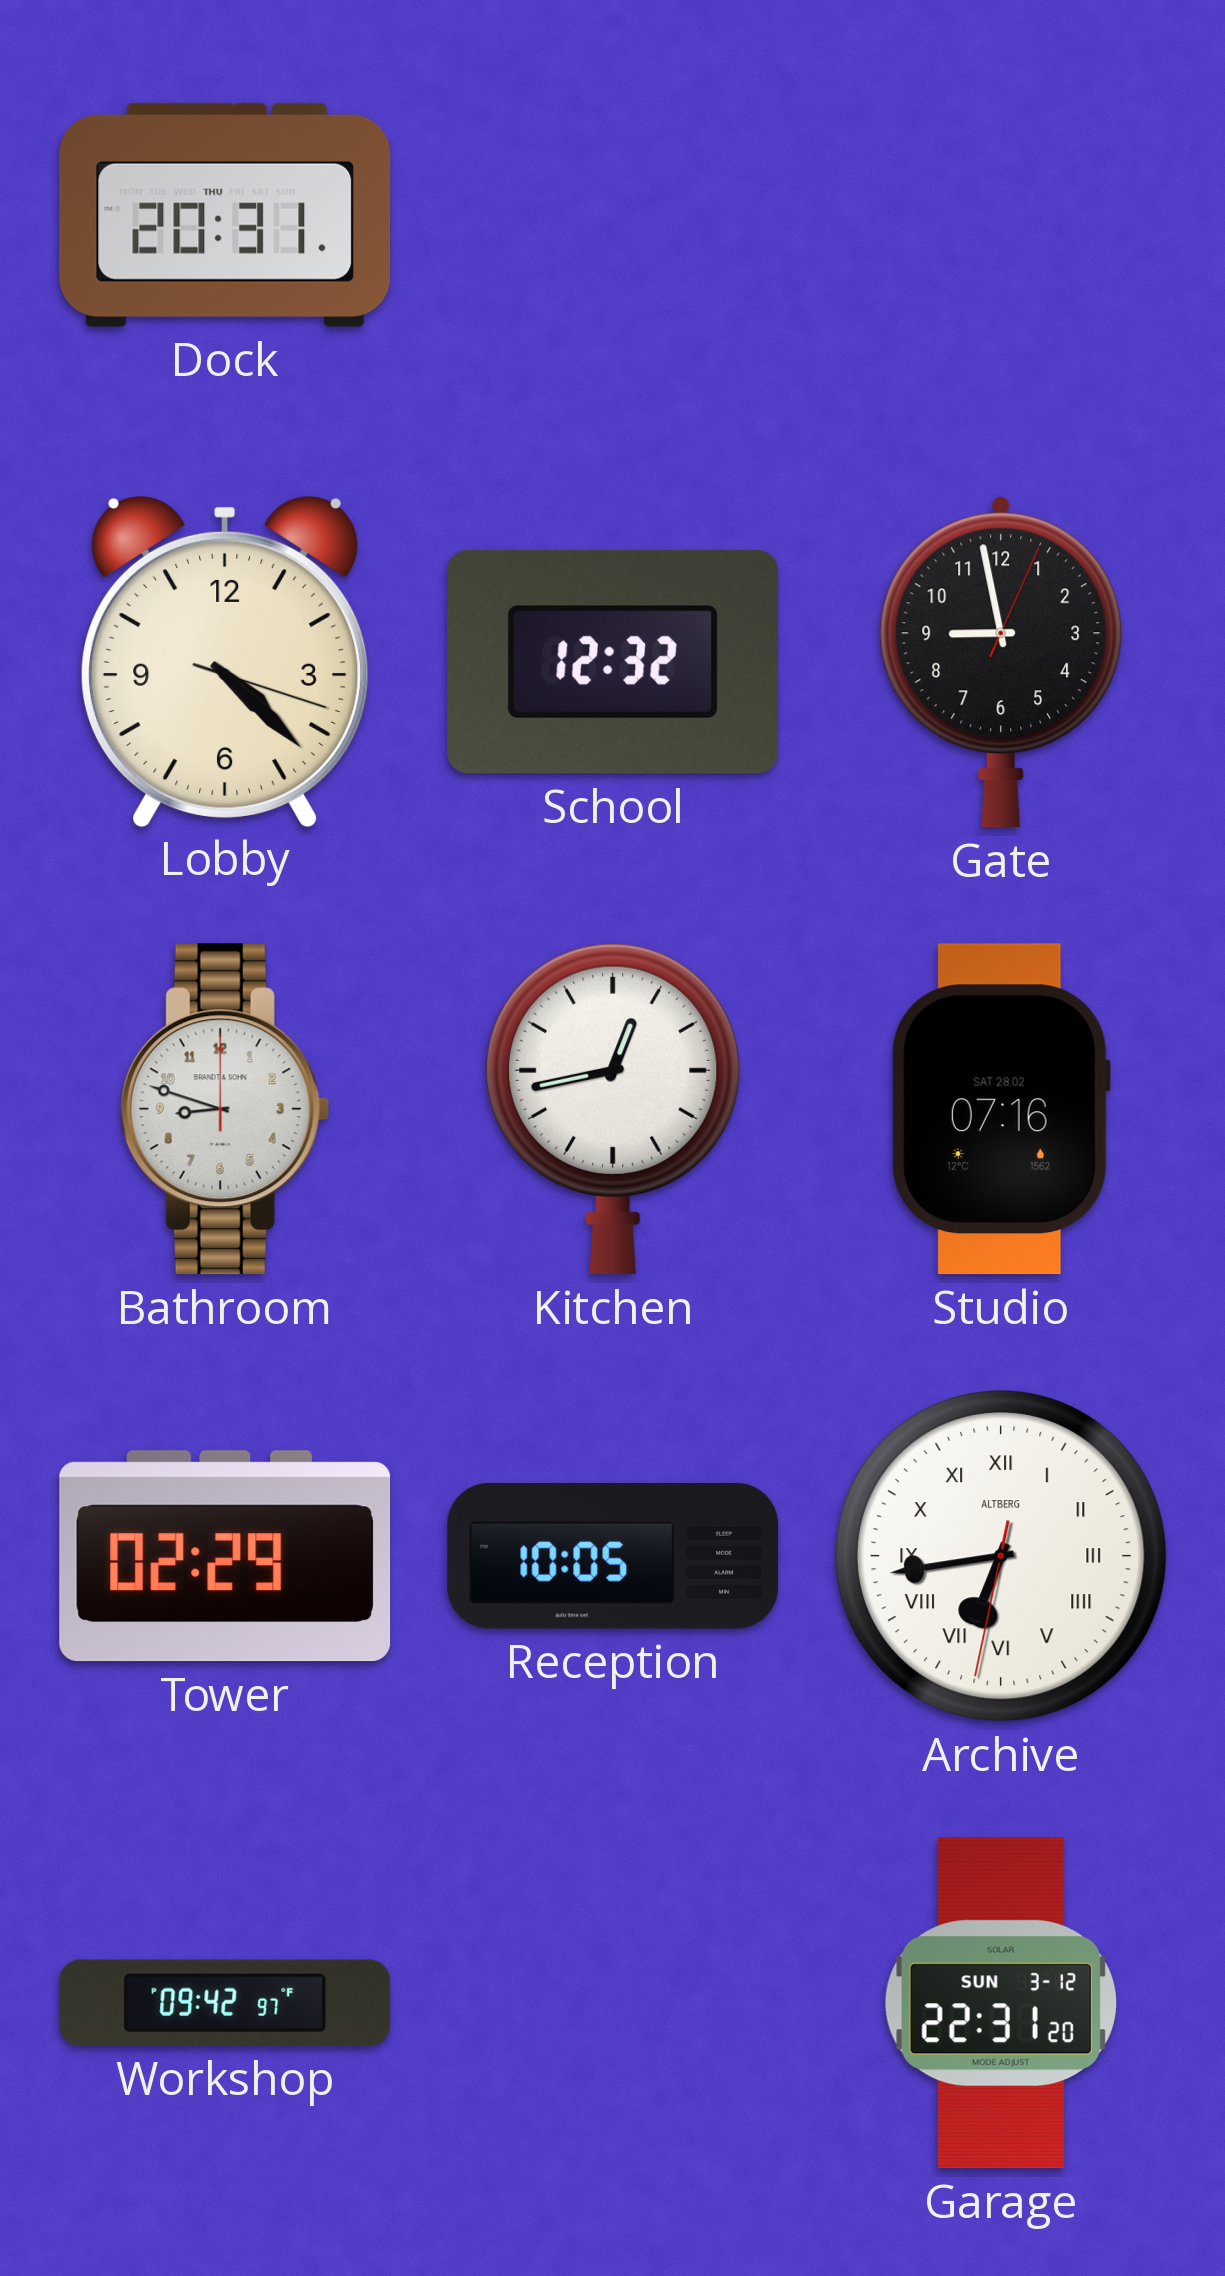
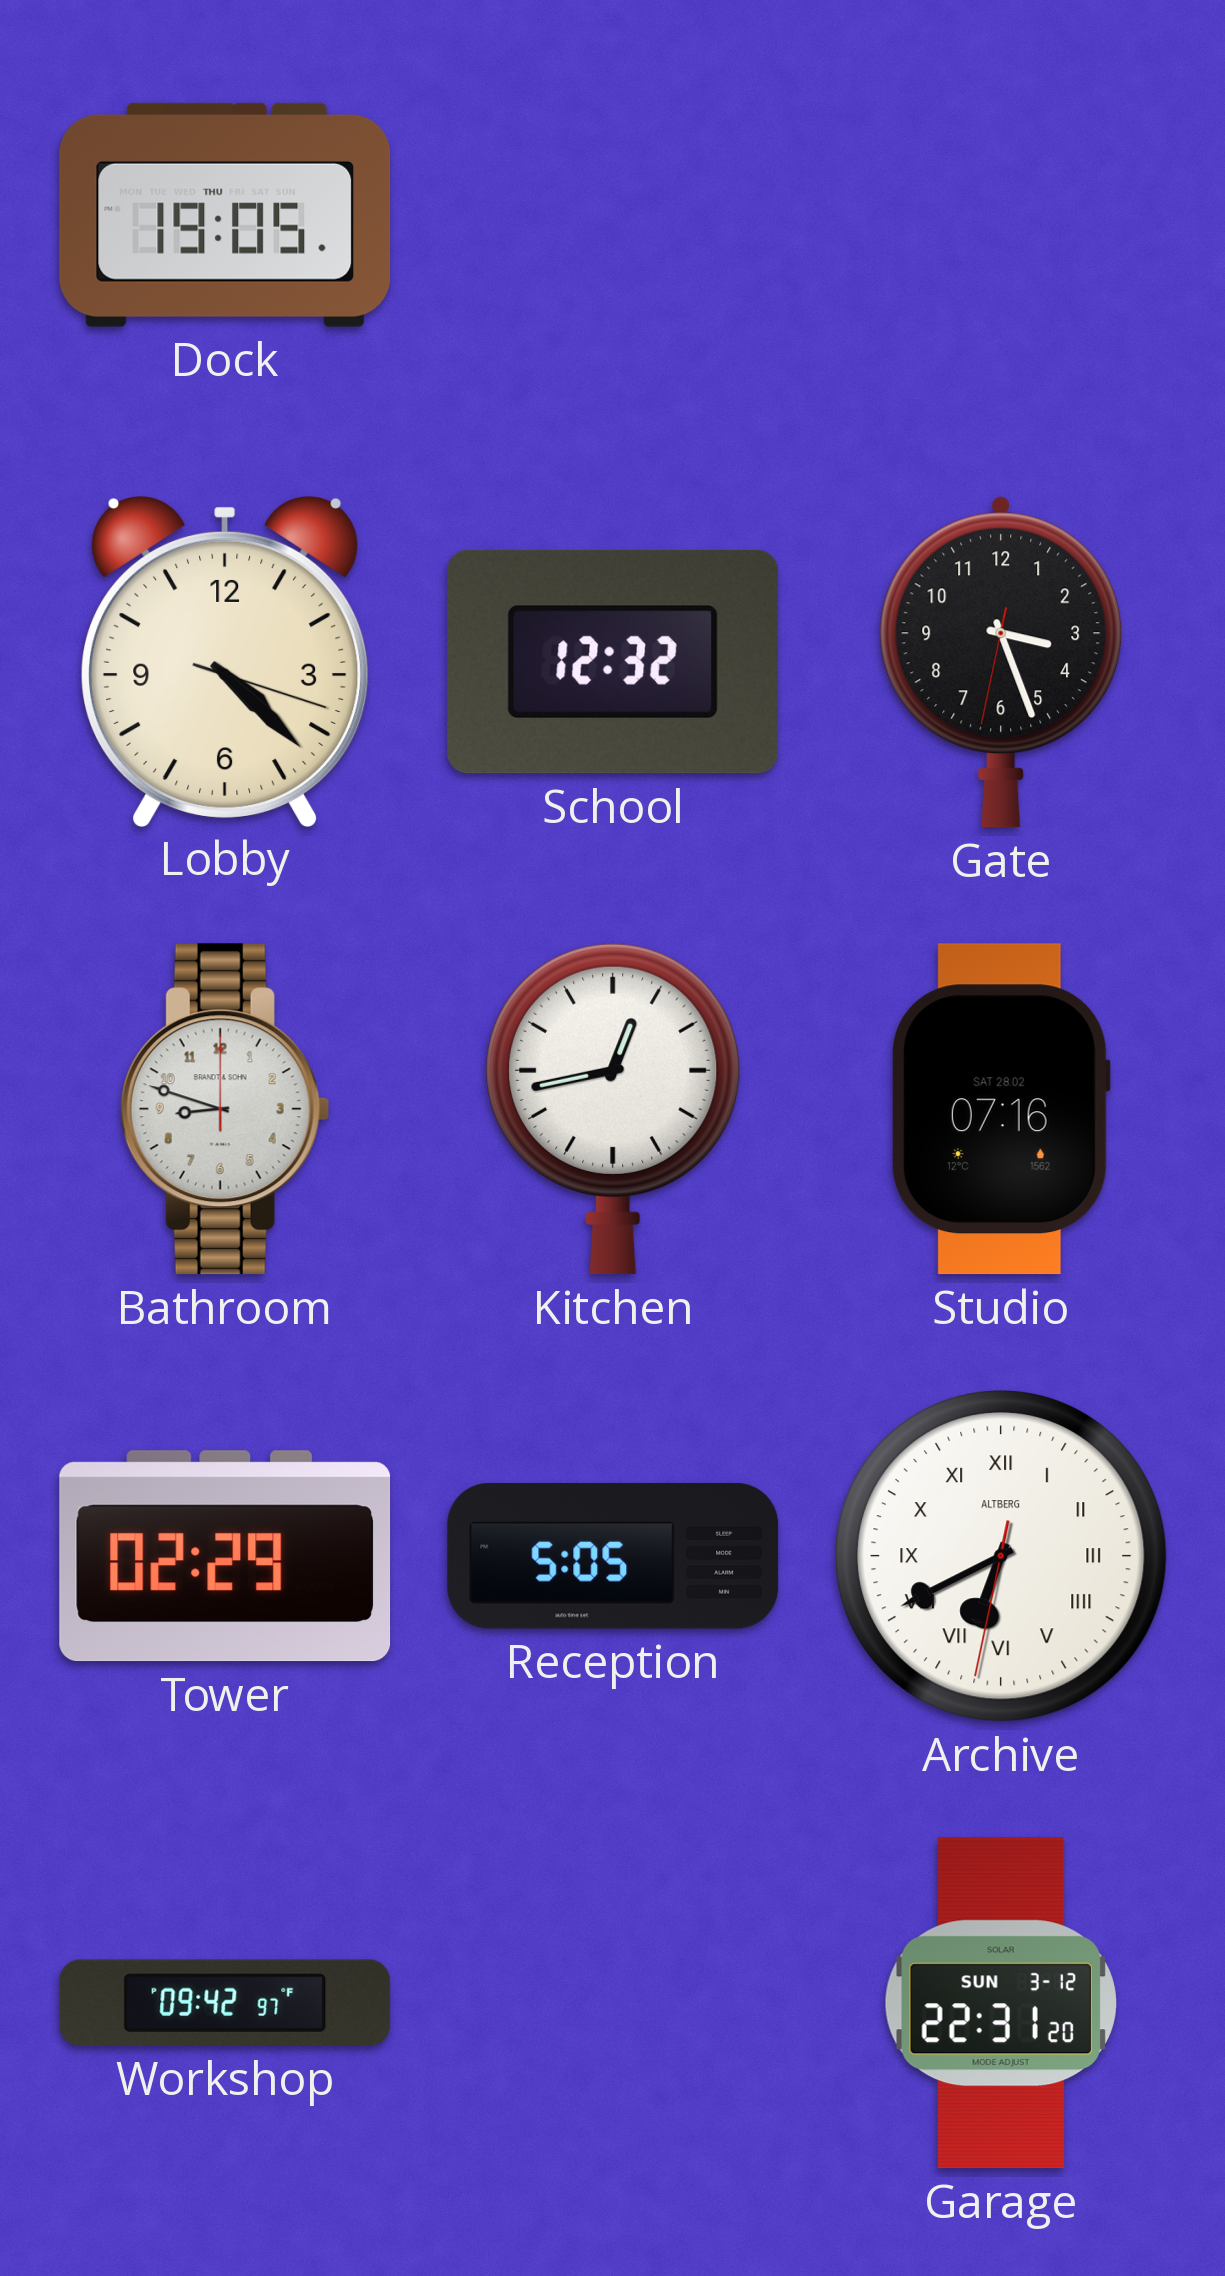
Dock: 20:31 -> 19:05
Gate: 8:58 -> 3:26
Reception: 10:05 -> 5:05
Archive: 6:43 -> 6:40
